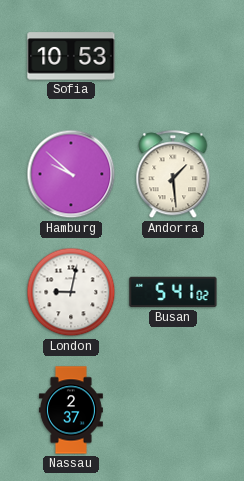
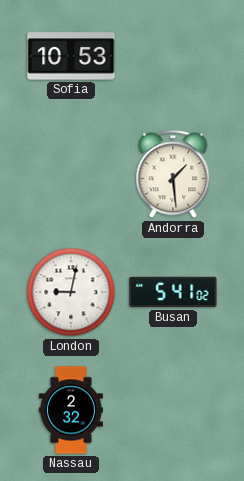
Hamburg: 9:52 -> none
Nassau: 2:37 -> 2:32
